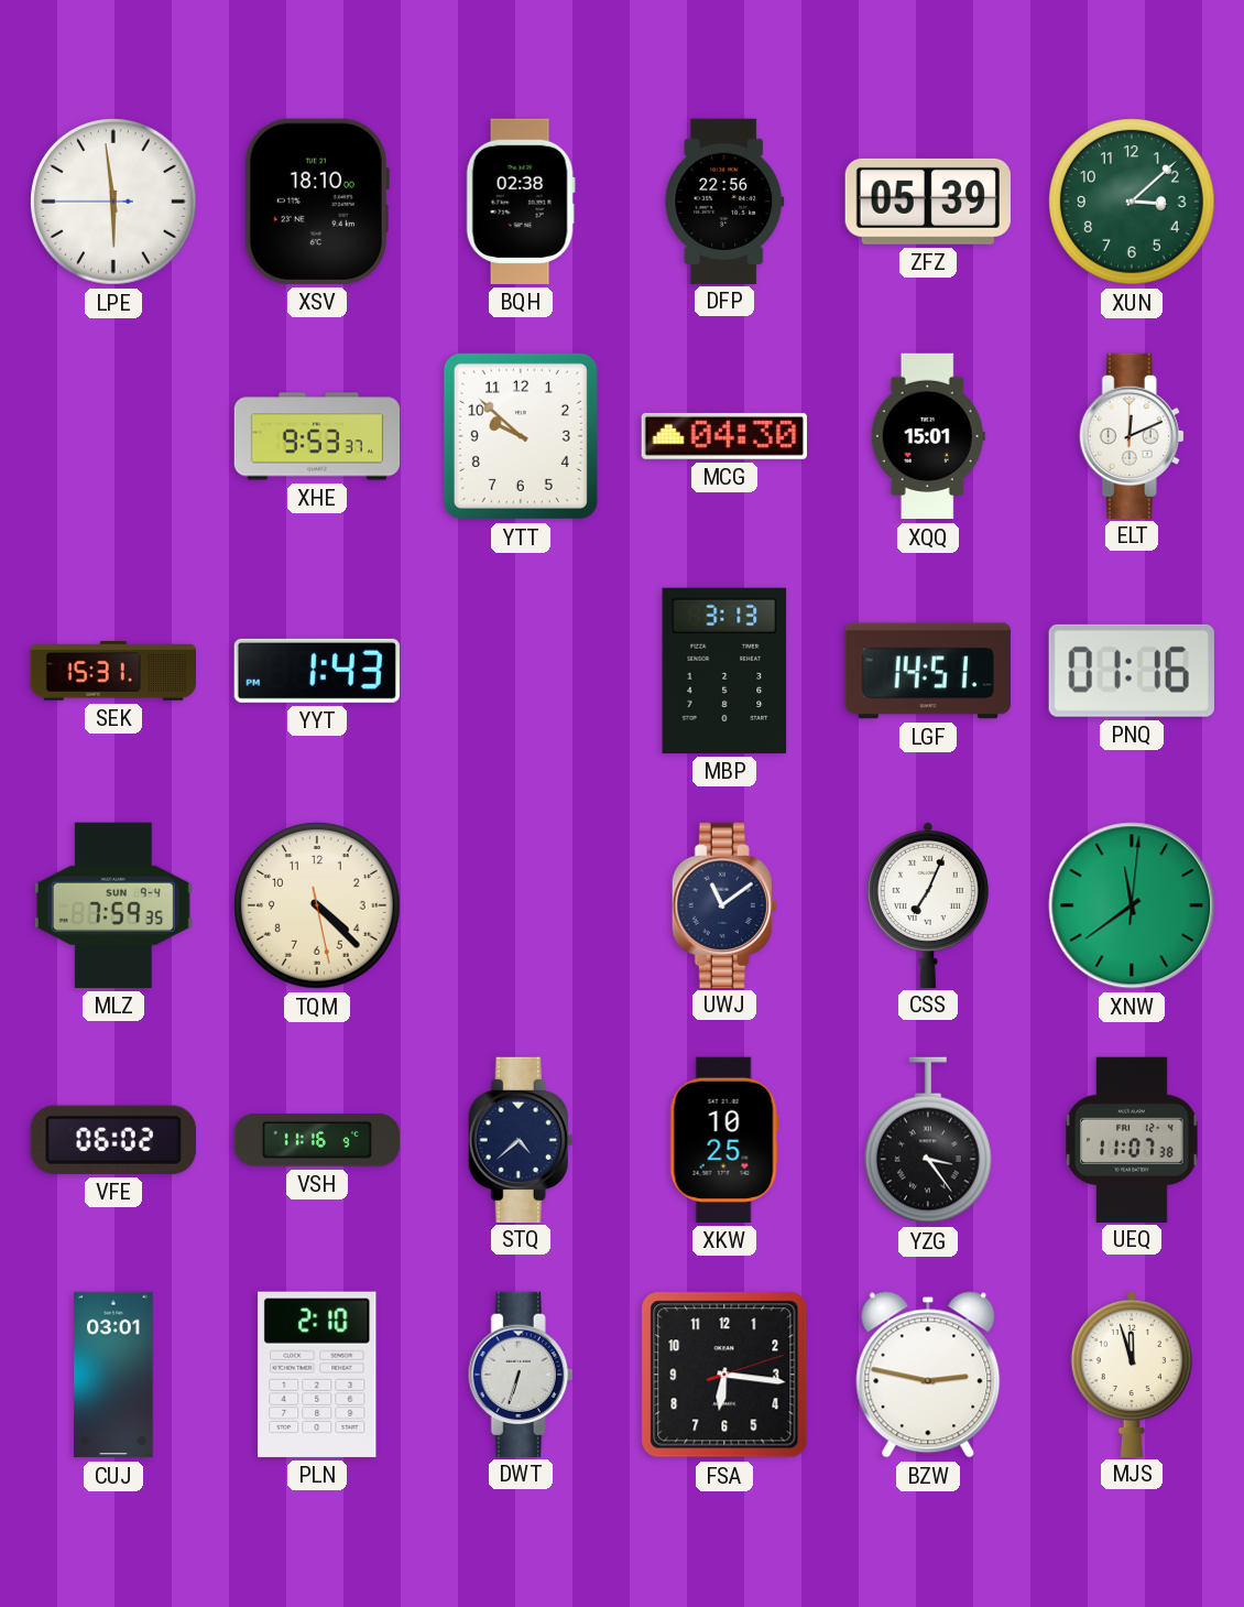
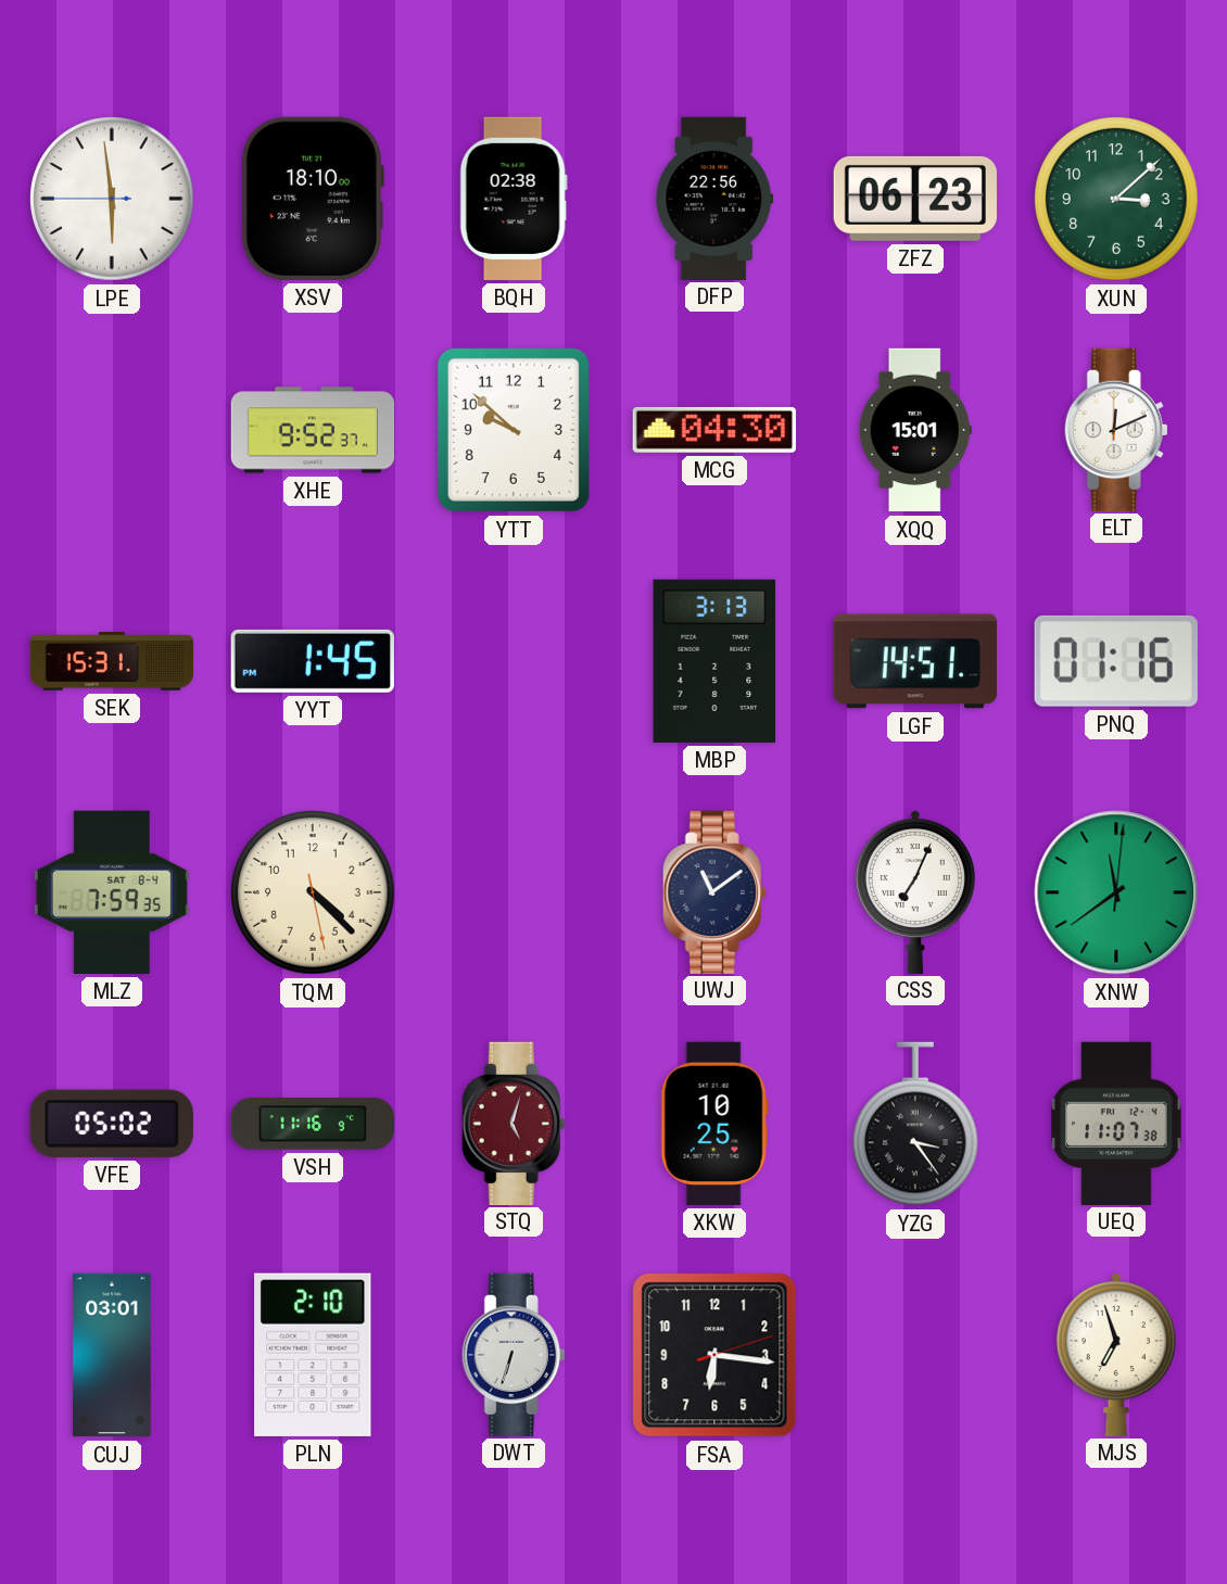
ZFZ: 05:39 -> 06:23
XHE: 9:53 -> 9:52
YYT: 1:43 -> 1:45
MLZ date: SUN 9-4 -> SAT 8-4
VFE: 06:02 -> 05:02
STQ: 4:38 -> 5:03
STQ dial: navy -> burgundy
BZW: 2:47 -> none
MJS: 11:57 -> 6:57
